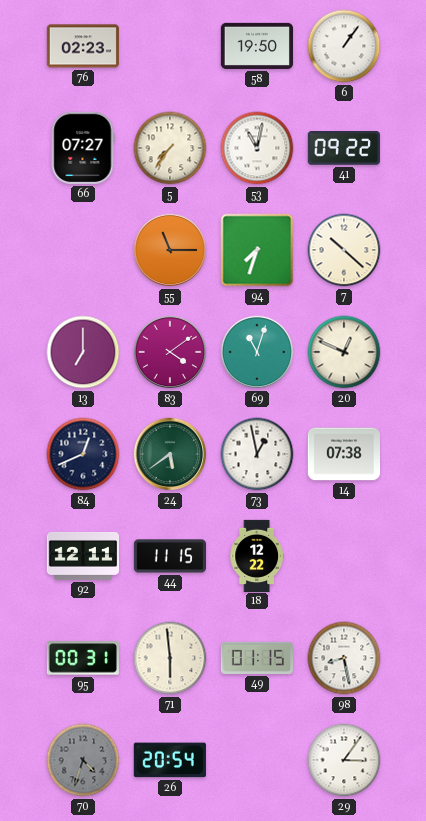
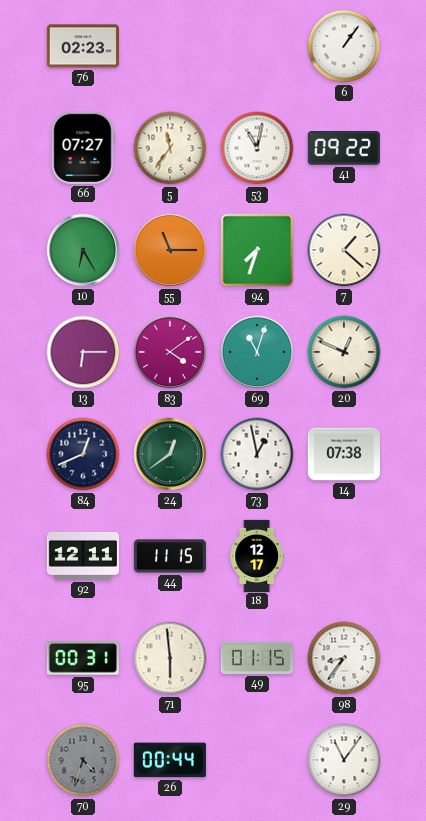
58: 19:50 -> none
5: 7:36 -> 11:36
10: none -> 6:25
7: 10:22 -> 1:22
13: 7:00 -> 6:15
24: 5:39 -> 12:39
18: 12:22 -> 12:17
98: 8:28 -> 8:36
26: 20:54 -> 00:44
29: 3:06 -> 11:06
